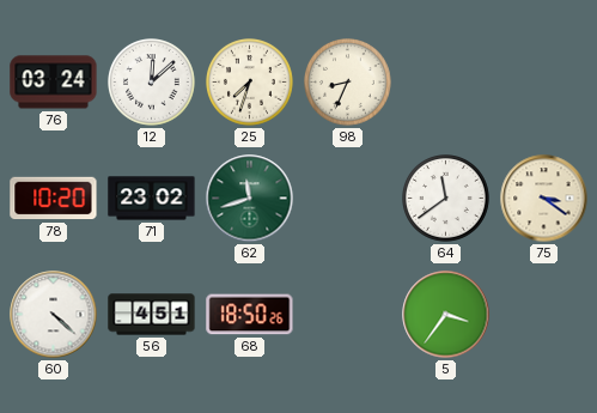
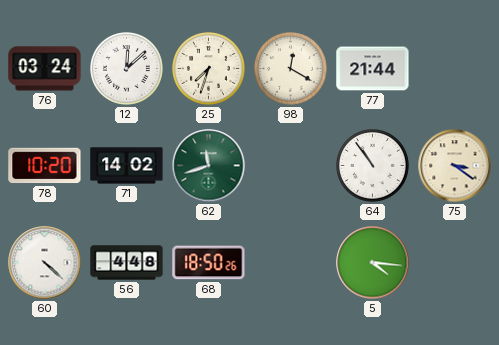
98: 8:34 -> 12:20
77: none -> 21:44
71: 23:02 -> 14:02
64: 11:39 -> 10:54
56: 4:51 -> 4:48
5: 3:36 -> 4:16
